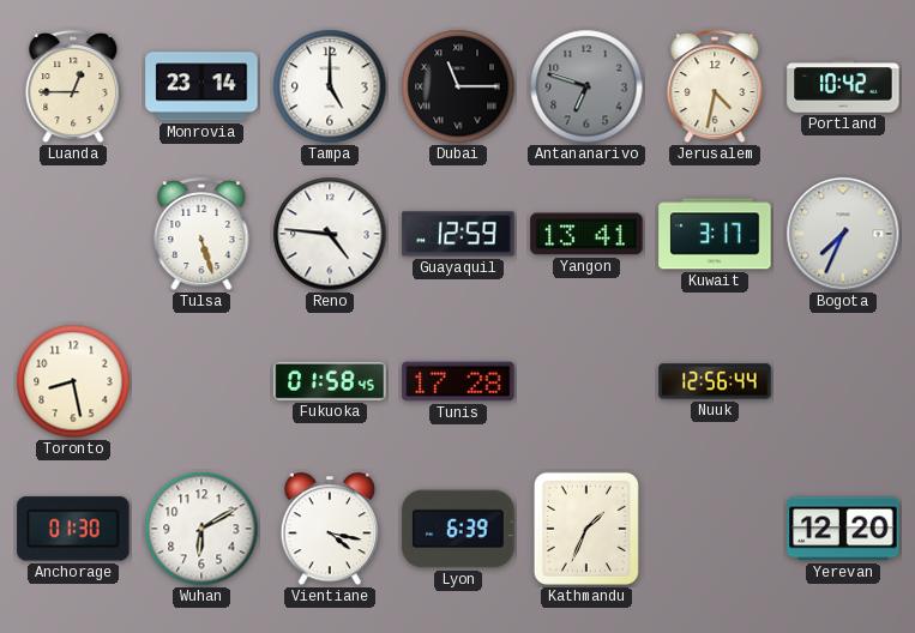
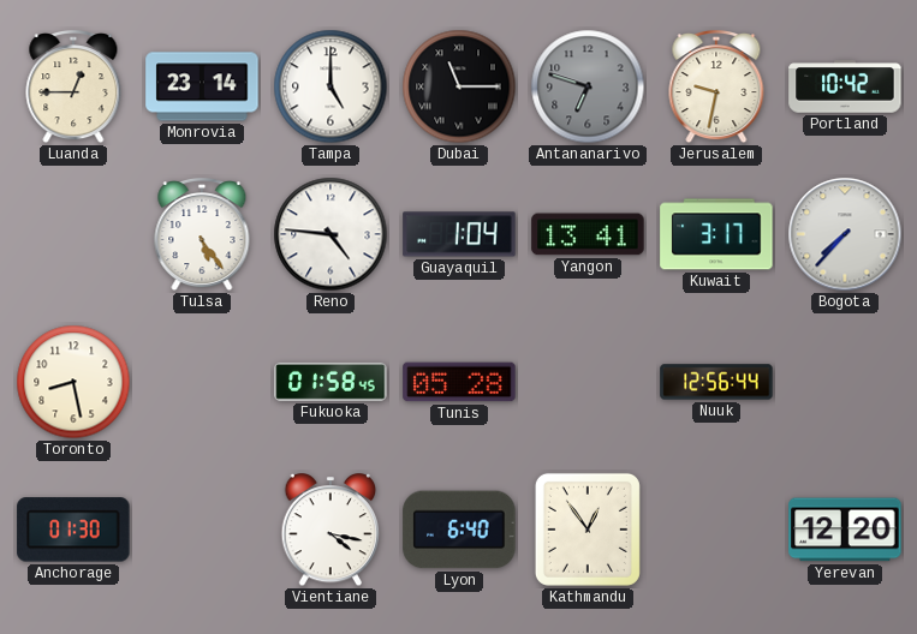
Jerusalem: 4:32 -> 9:32
Tulsa: 5:27 -> 5:24
Guayaquil: 12:59 -> 1:04
Bogota: 7:34 -> 7:37
Tunis: 17:28 -> 05:28
Wuhan: 6:10 -> none
Lyon: 6:39 -> 6:40
Kathmandu: 1:34 -> 12:54
